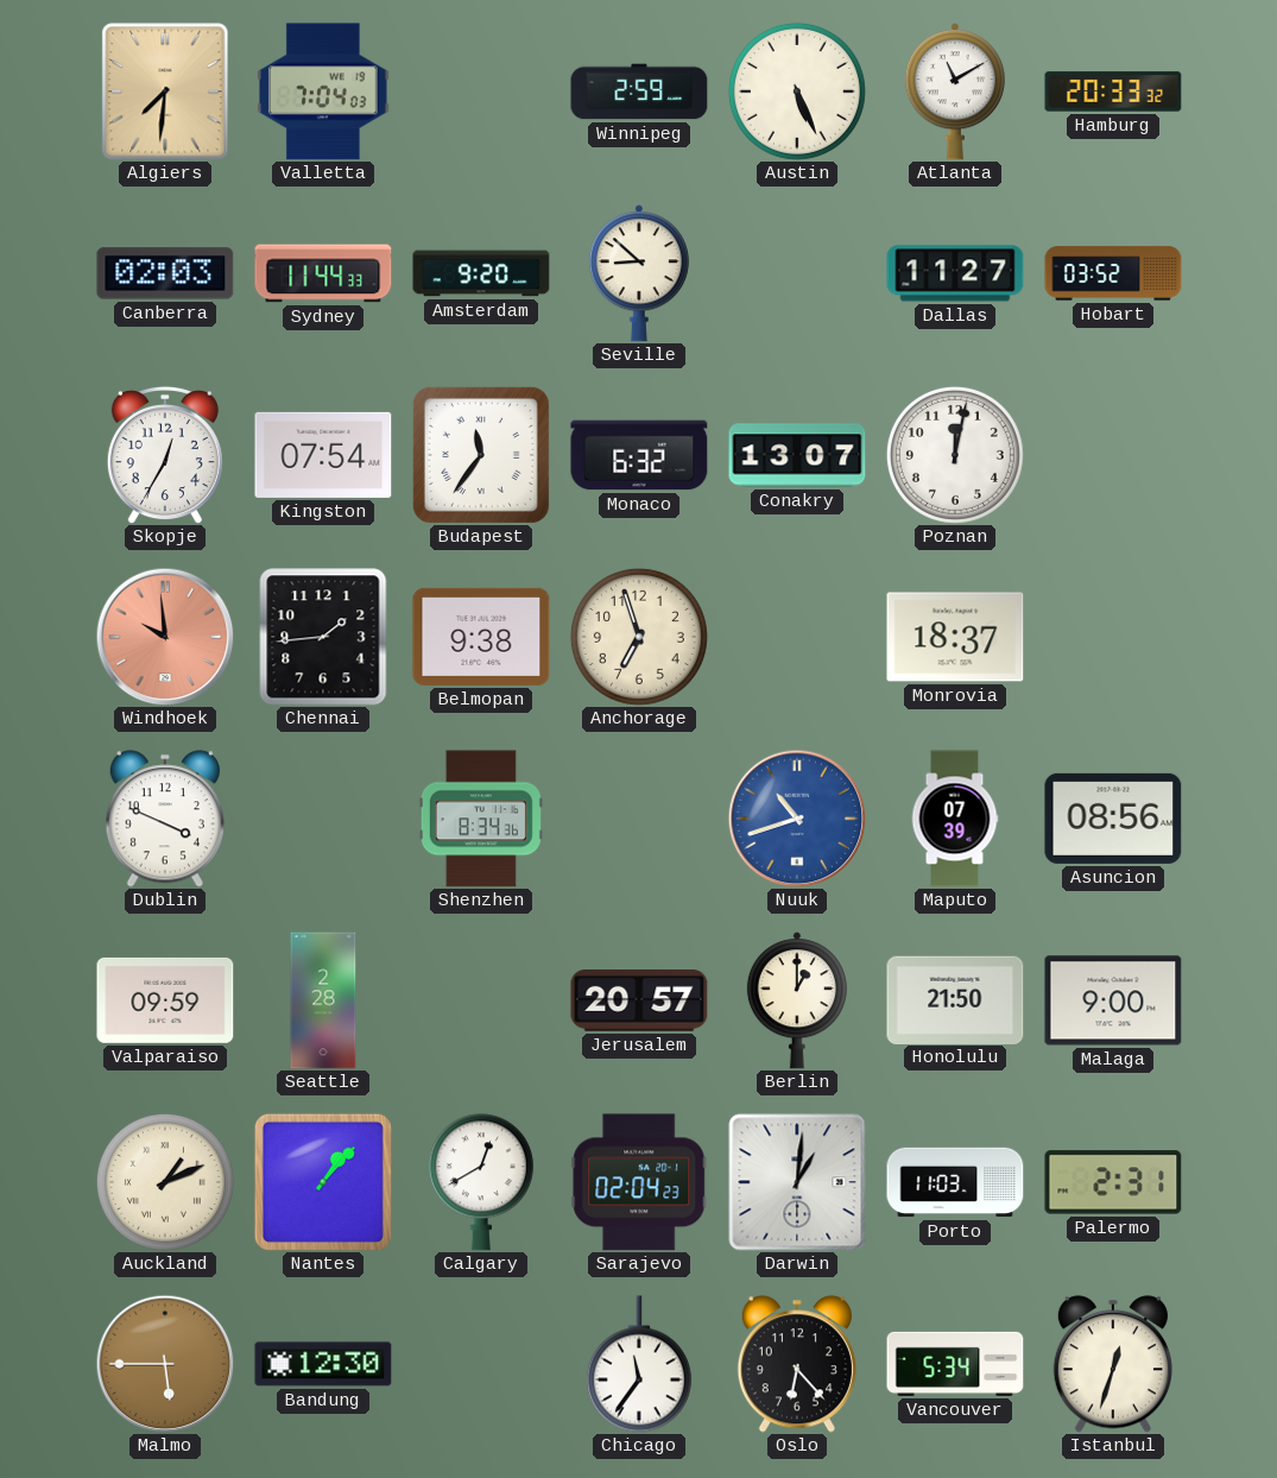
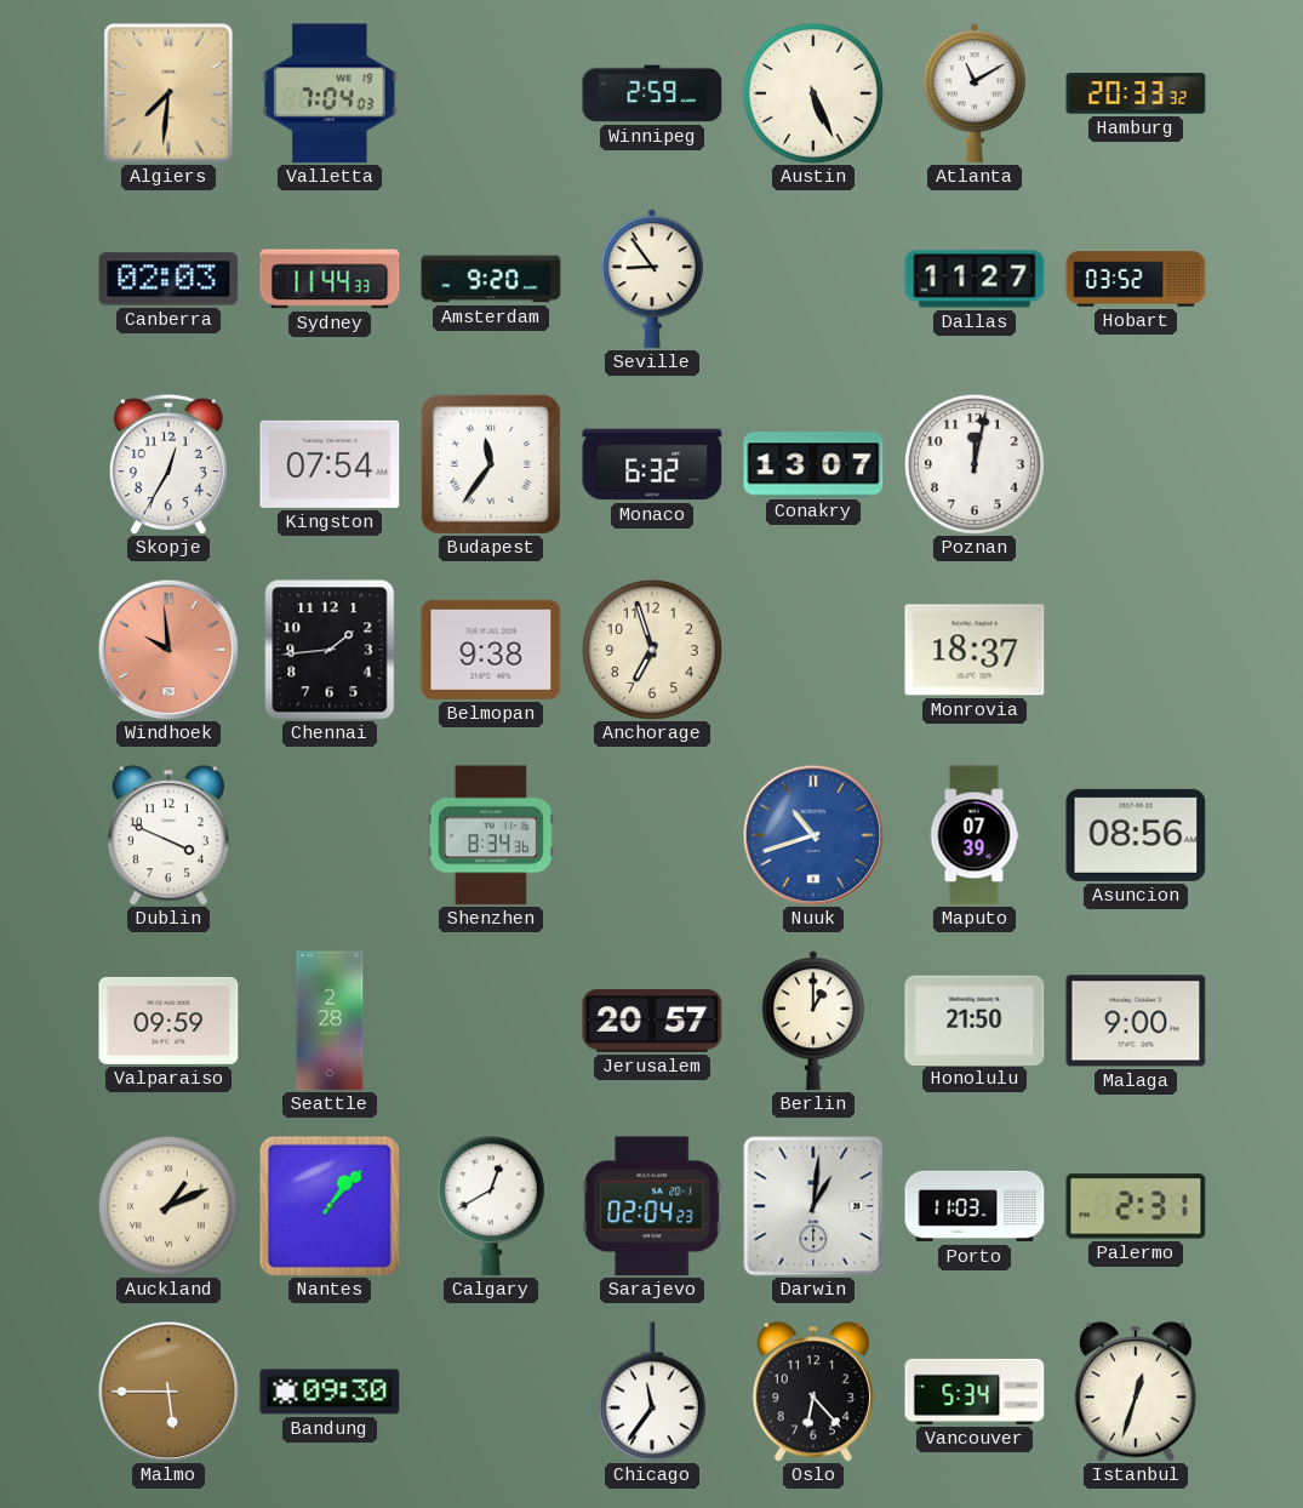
Seville: 8:52 -> 8:54
Bandung: 12:30 -> 09:30
